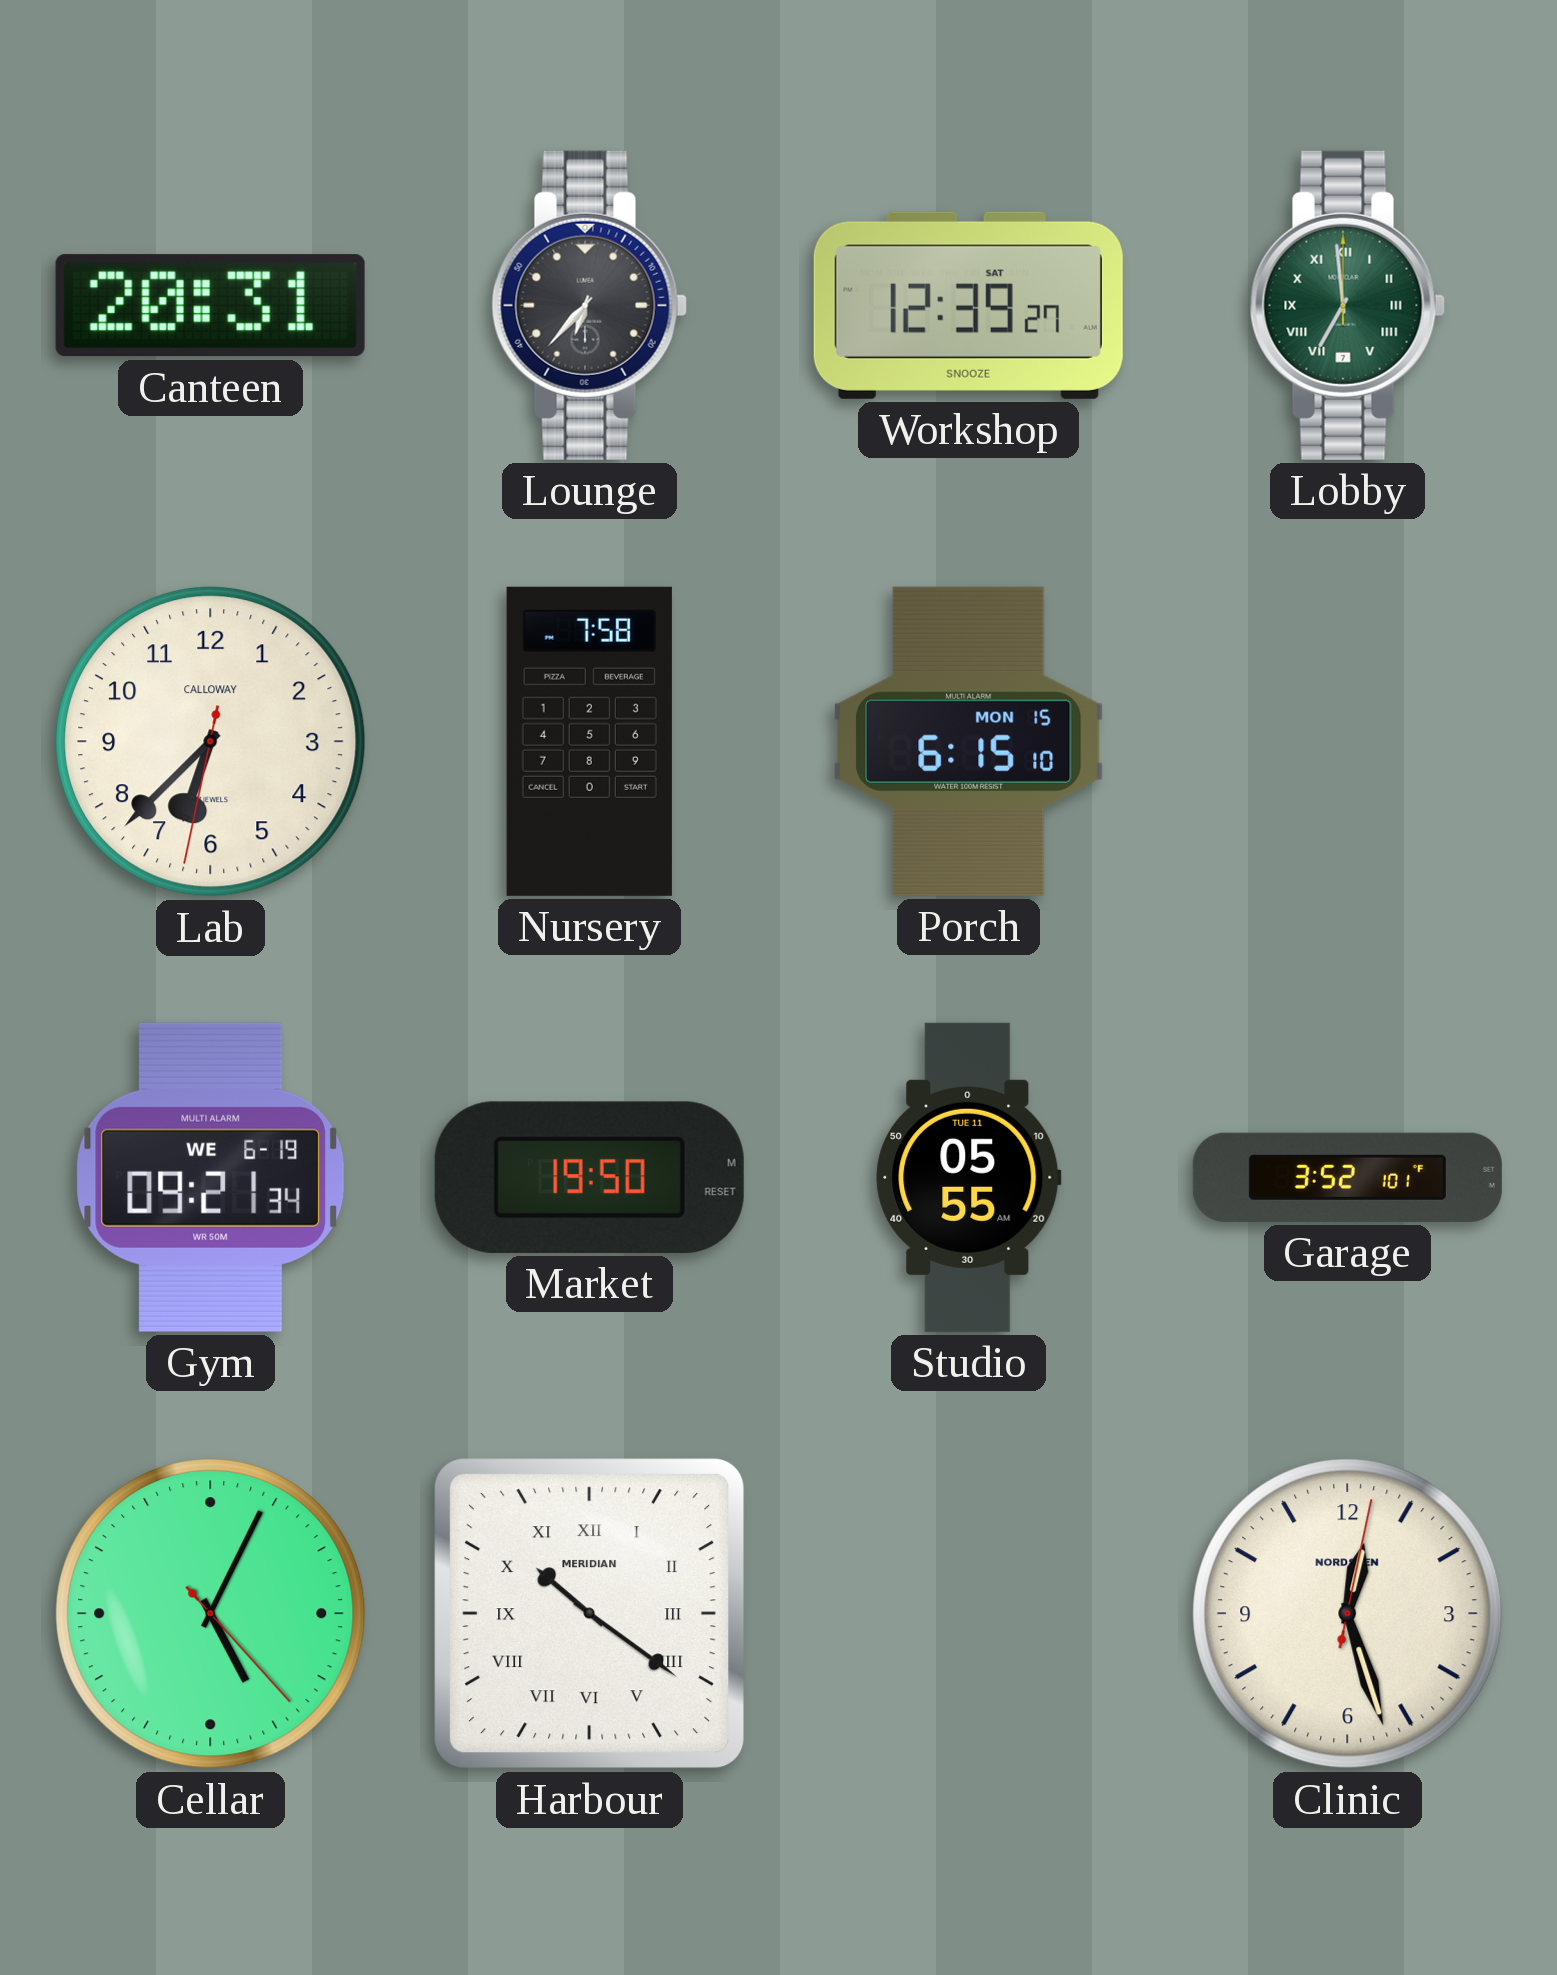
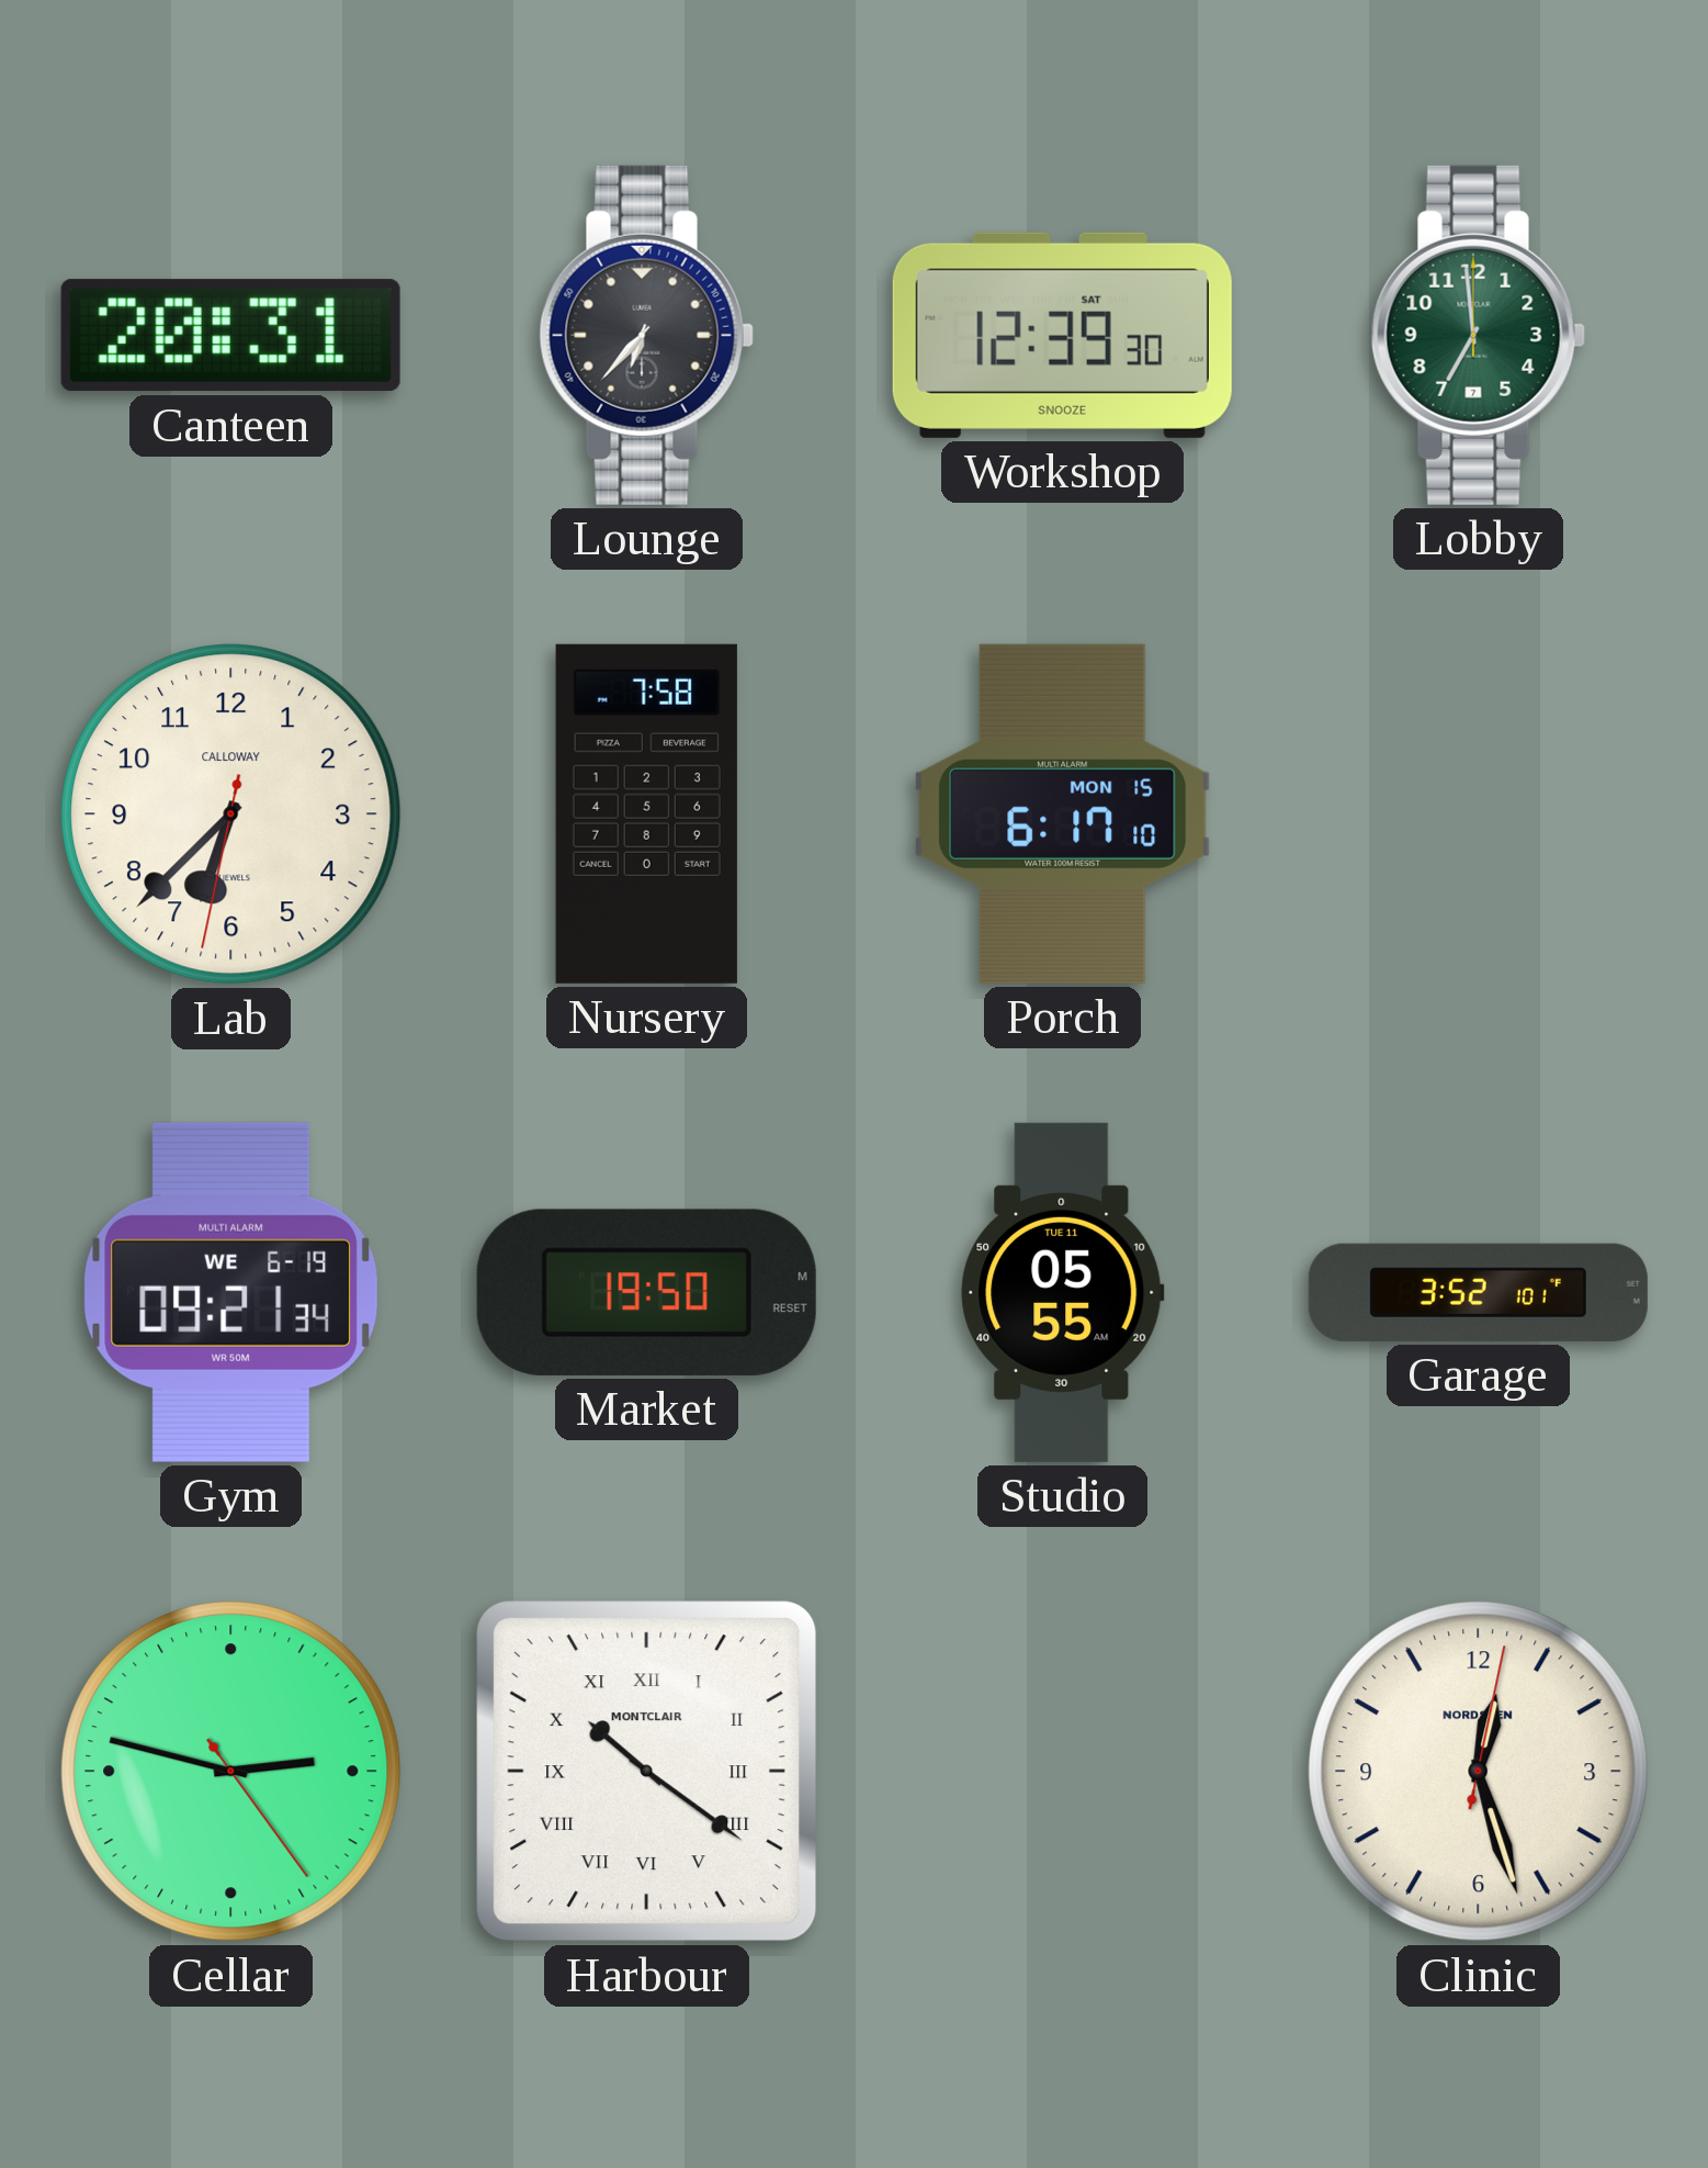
Workshop: 12:39:27 -> 12:39:30
Lobby numerals: Roman -> Arabic
Porch: 6:15 -> 6:17
Cellar: 5:04 -> 2:47
Harbour brand: MERIDIAN -> MONTCLAIR
